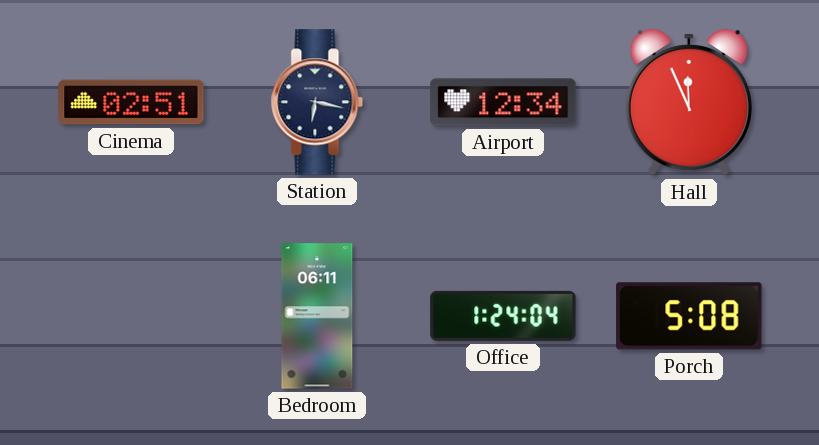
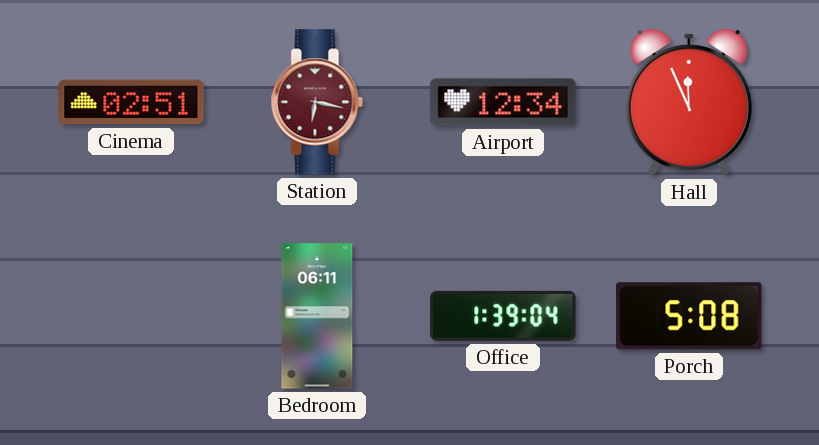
Station dial: navy -> burgundy
Office: 1:24 -> 1:39
